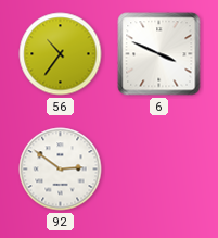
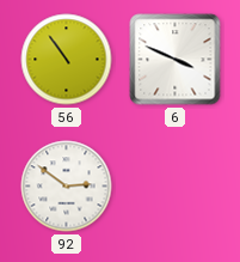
56: 10:36 -> 10:54
